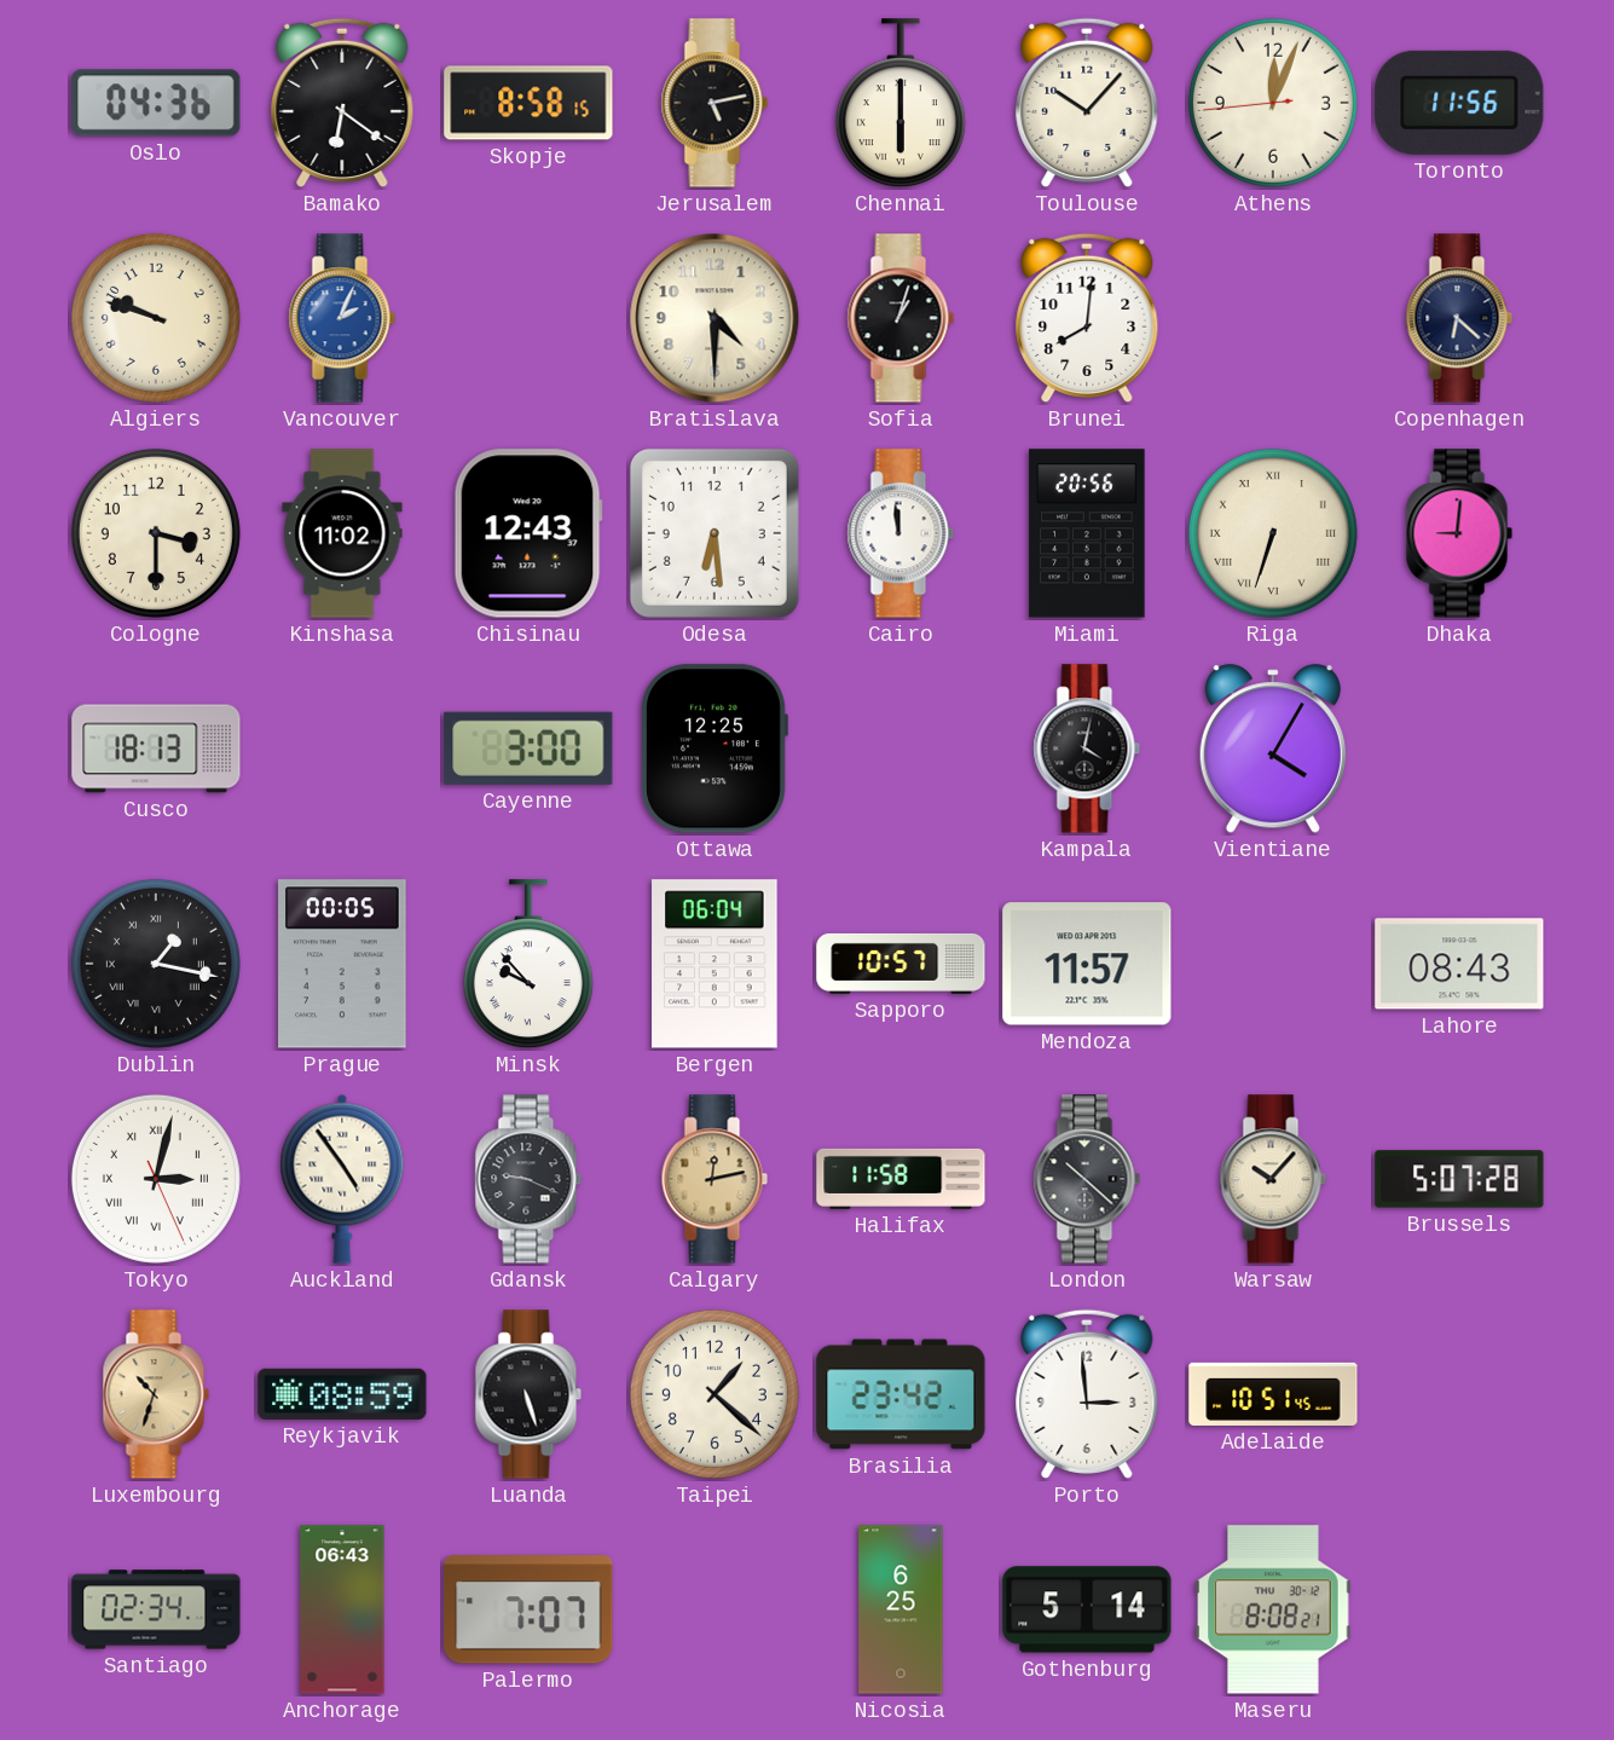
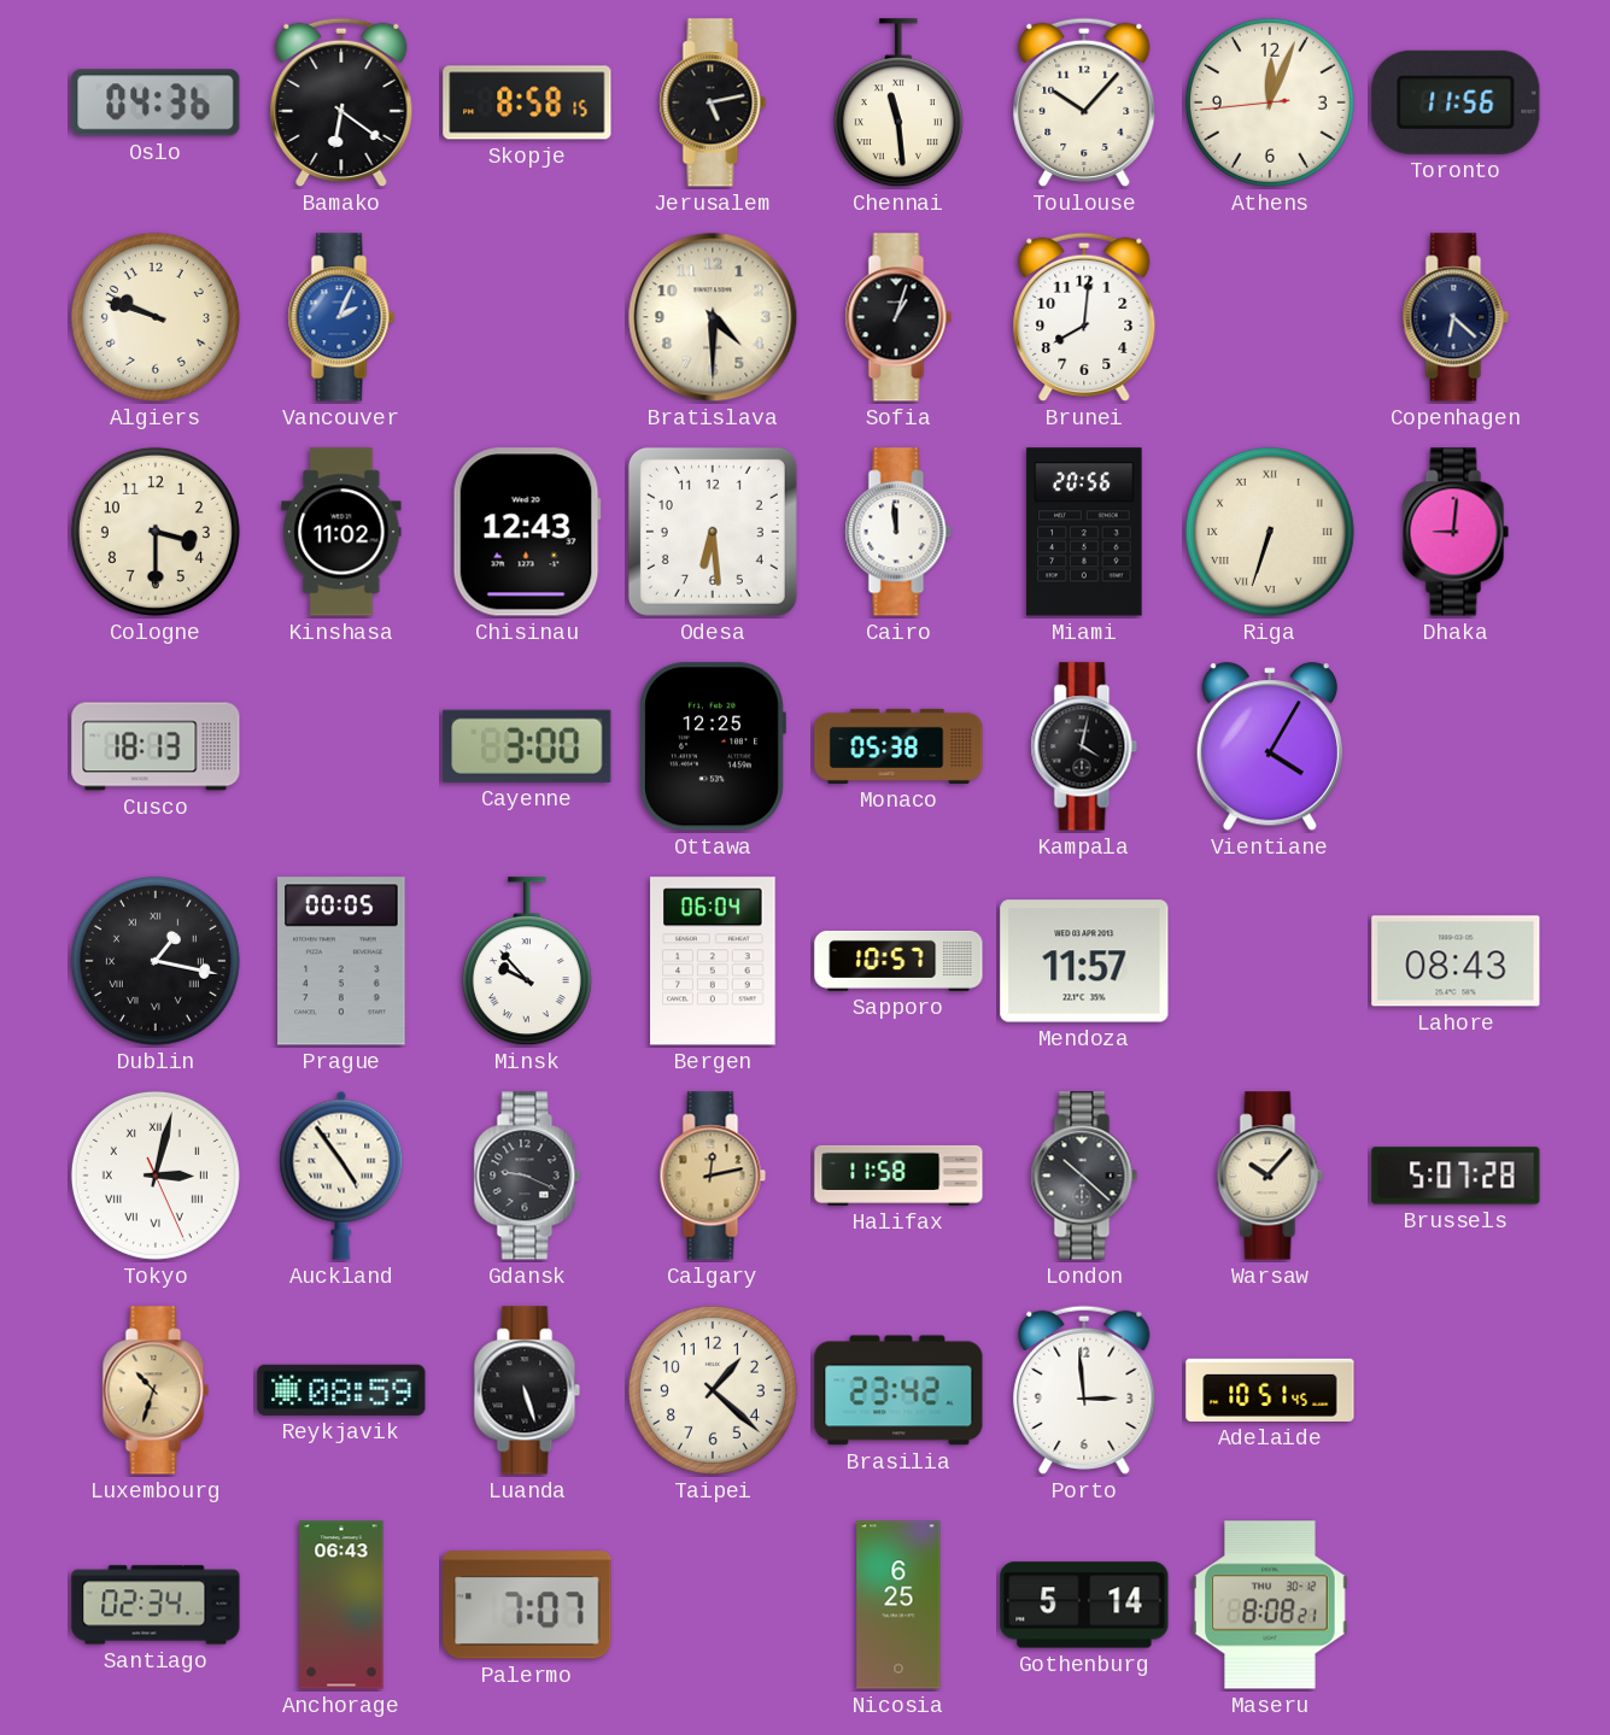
Chennai: 6:00 -> 11:29
Monaco: none -> 05:38
